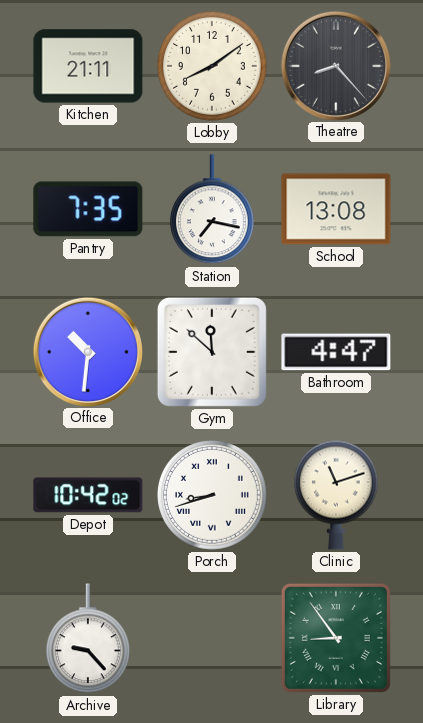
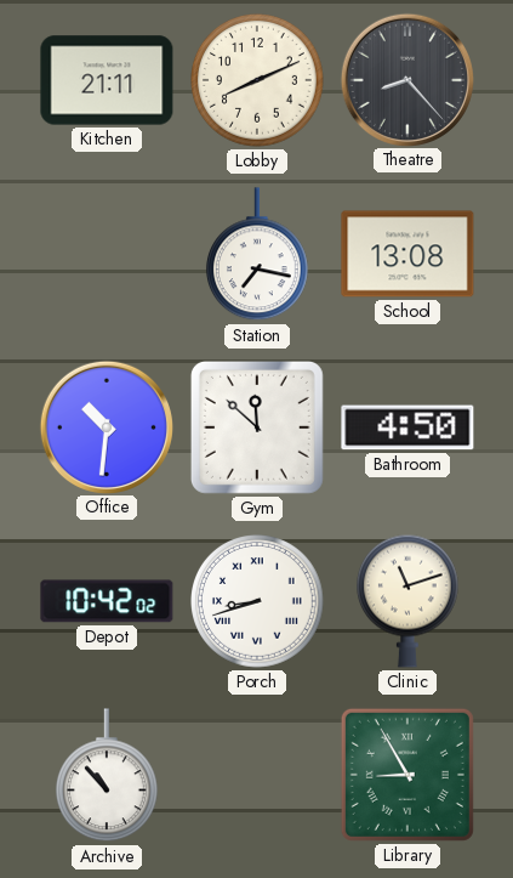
Lobby: 8:09 -> 8:11
Pantry: 7:35 -> none
Bathroom: 4:47 -> 4:50
Archive: 9:23 -> 10:53
Library: 8:54 -> 8:55
